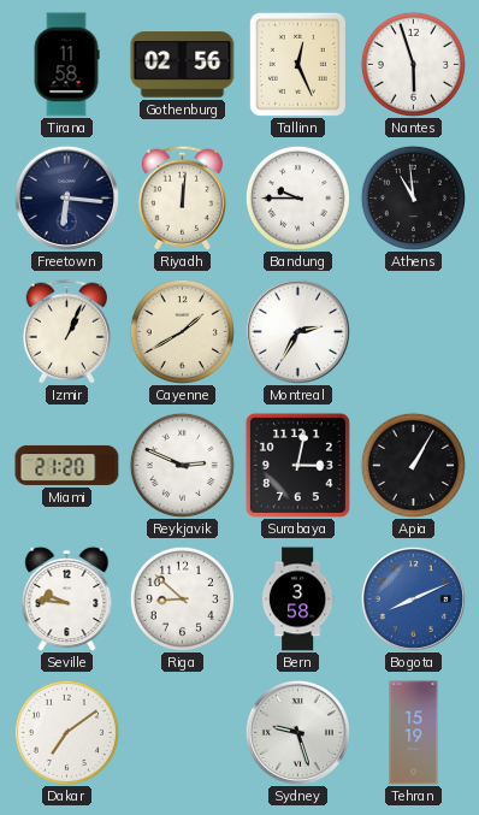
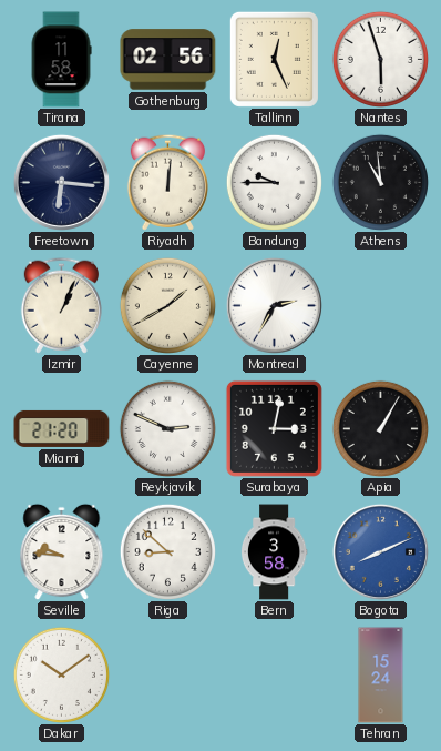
Dakar: 7:09 -> 10:09
Sydney: 9:27 -> none
Tehran: 15:19 -> 15:24
